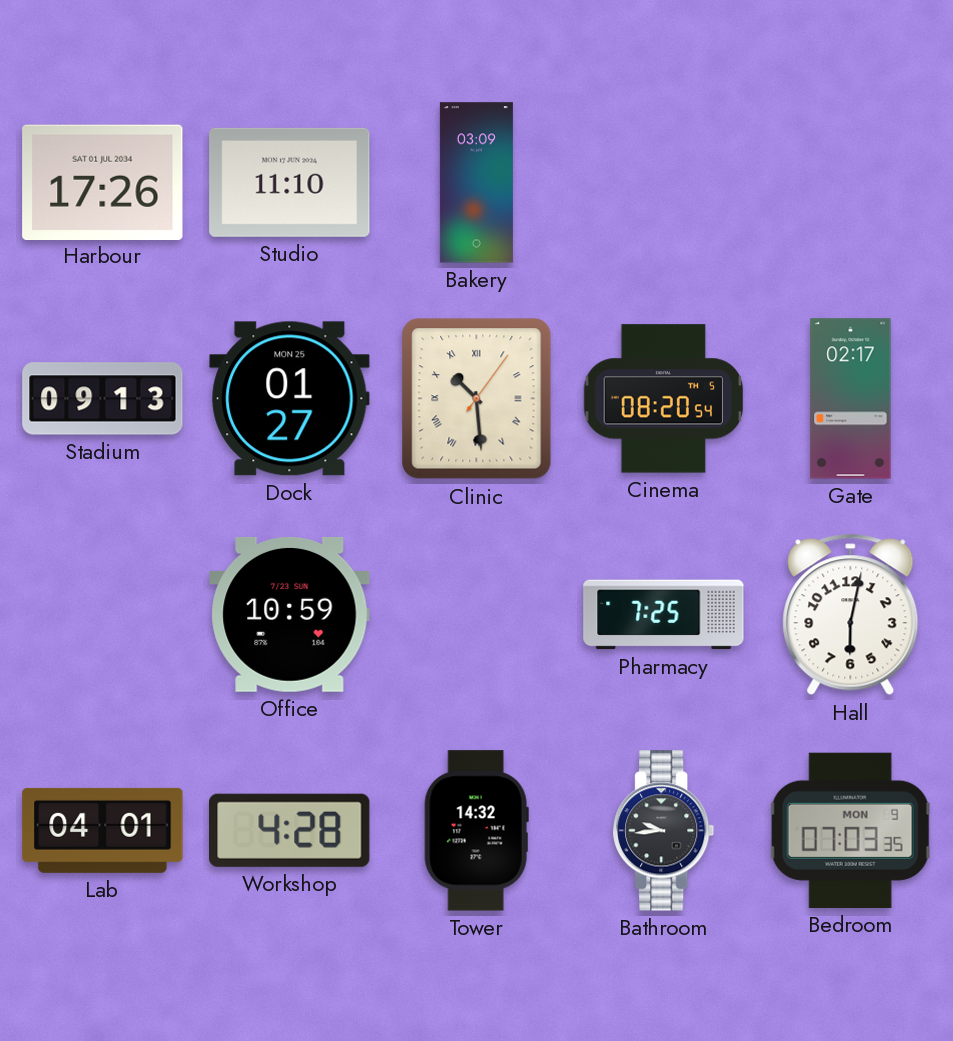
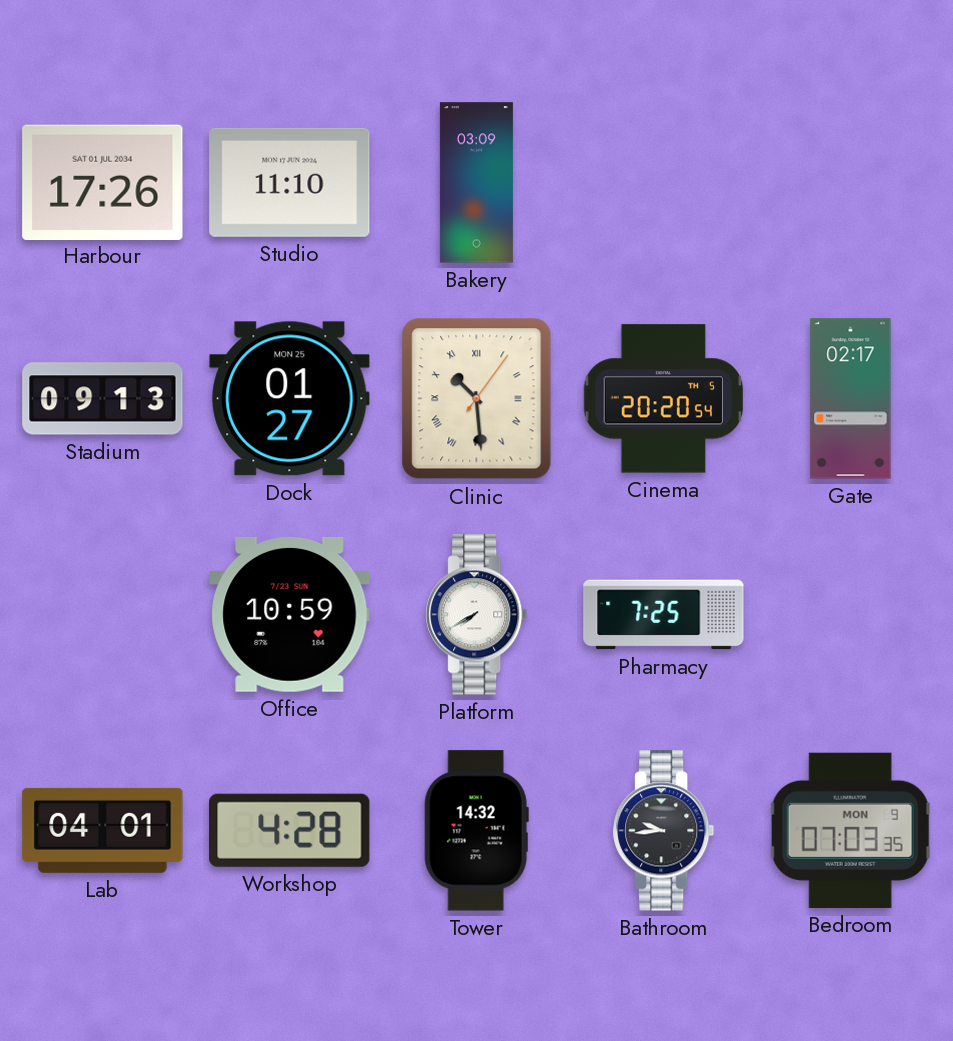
Cinema: 08:20 -> 20:20
Platform: none -> 7:40
Hall: 6:02 -> none
